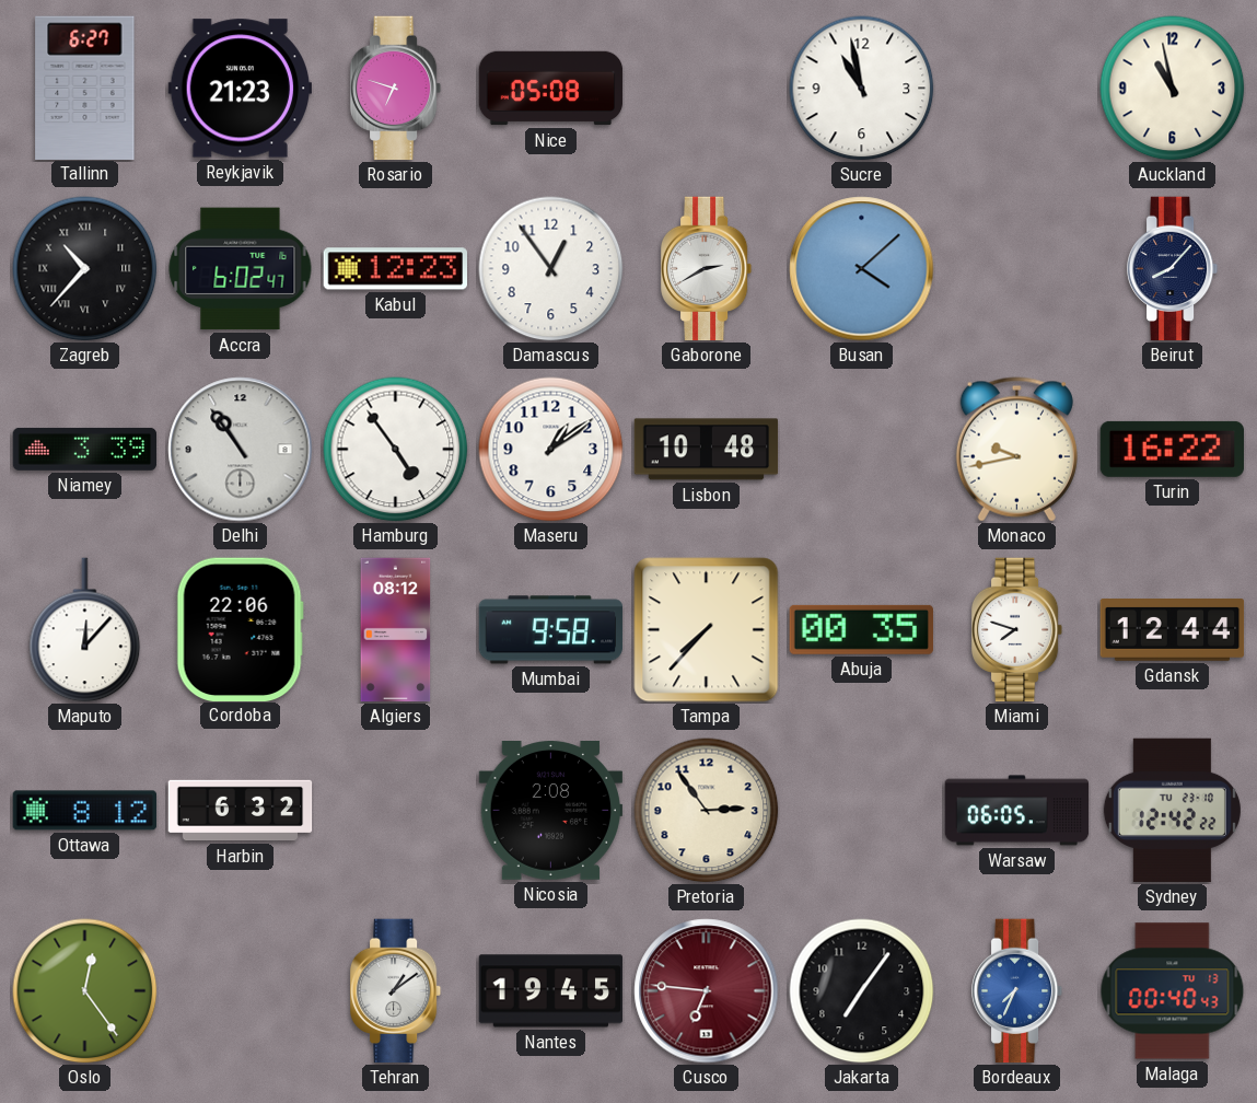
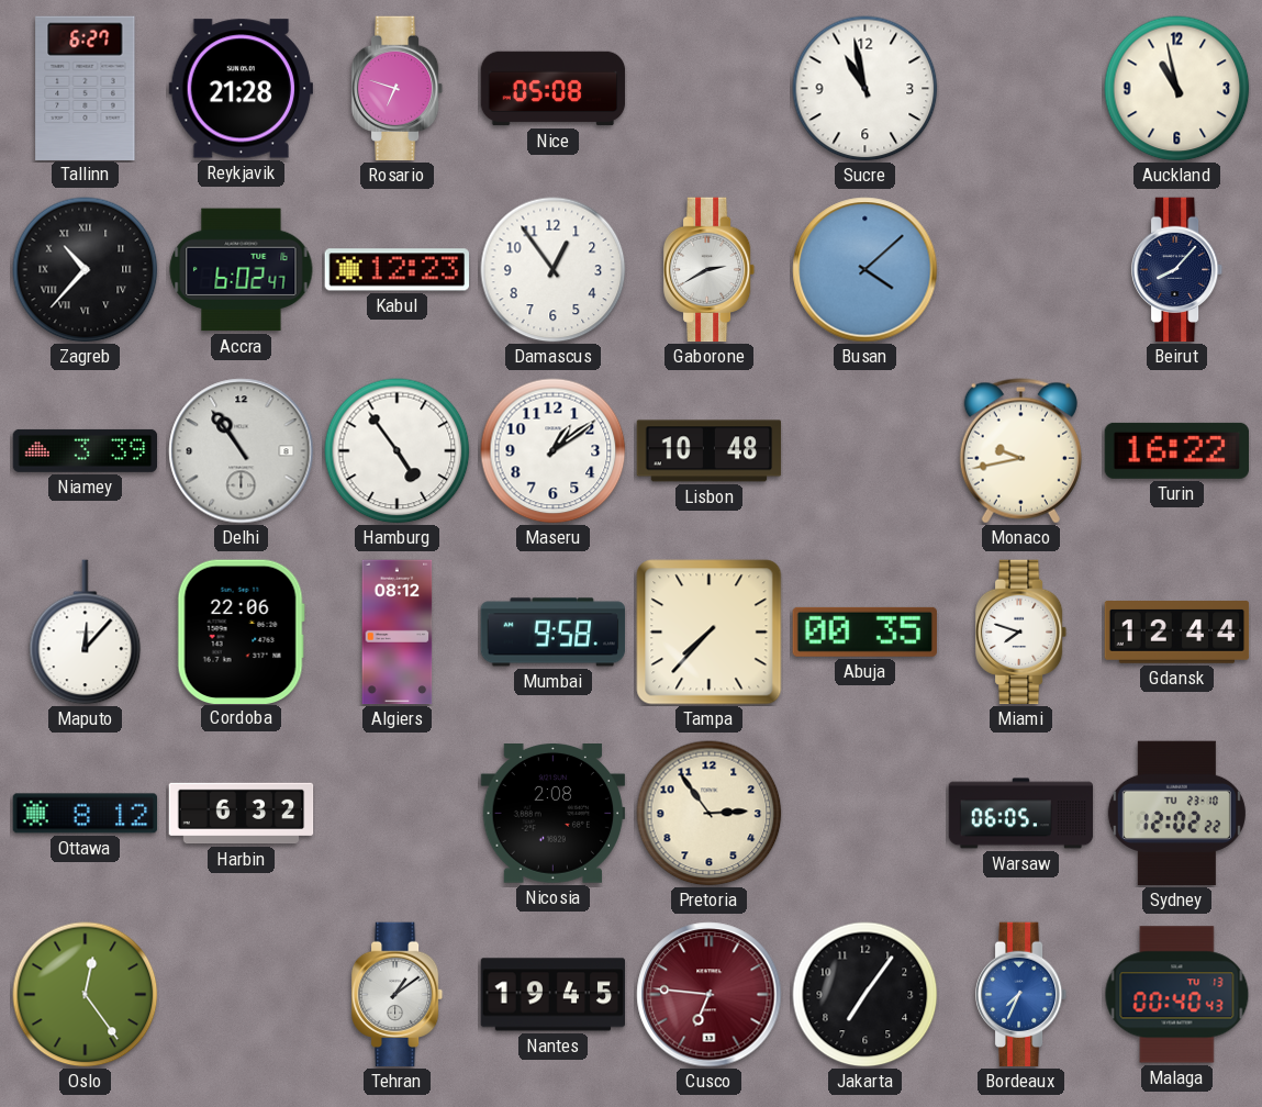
Reykjavik: 21:23 -> 21:28
Sydney: 12:42 -> 12:02
